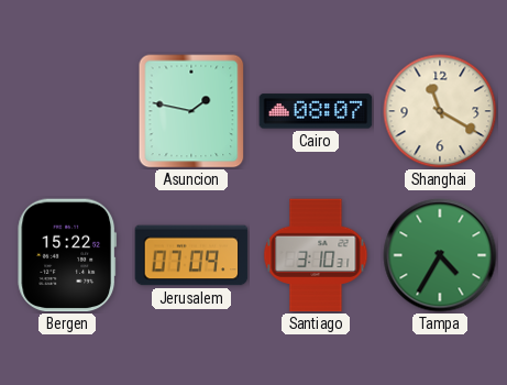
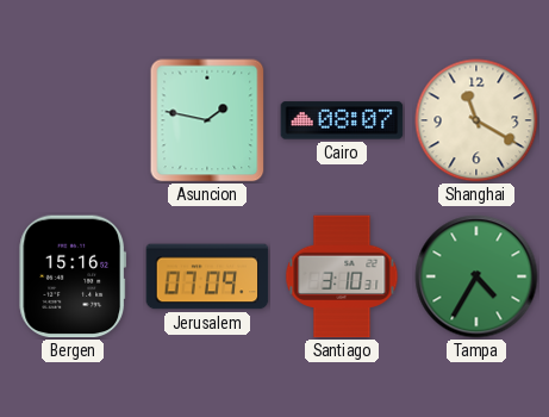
Bergen: 15:22 -> 15:16
